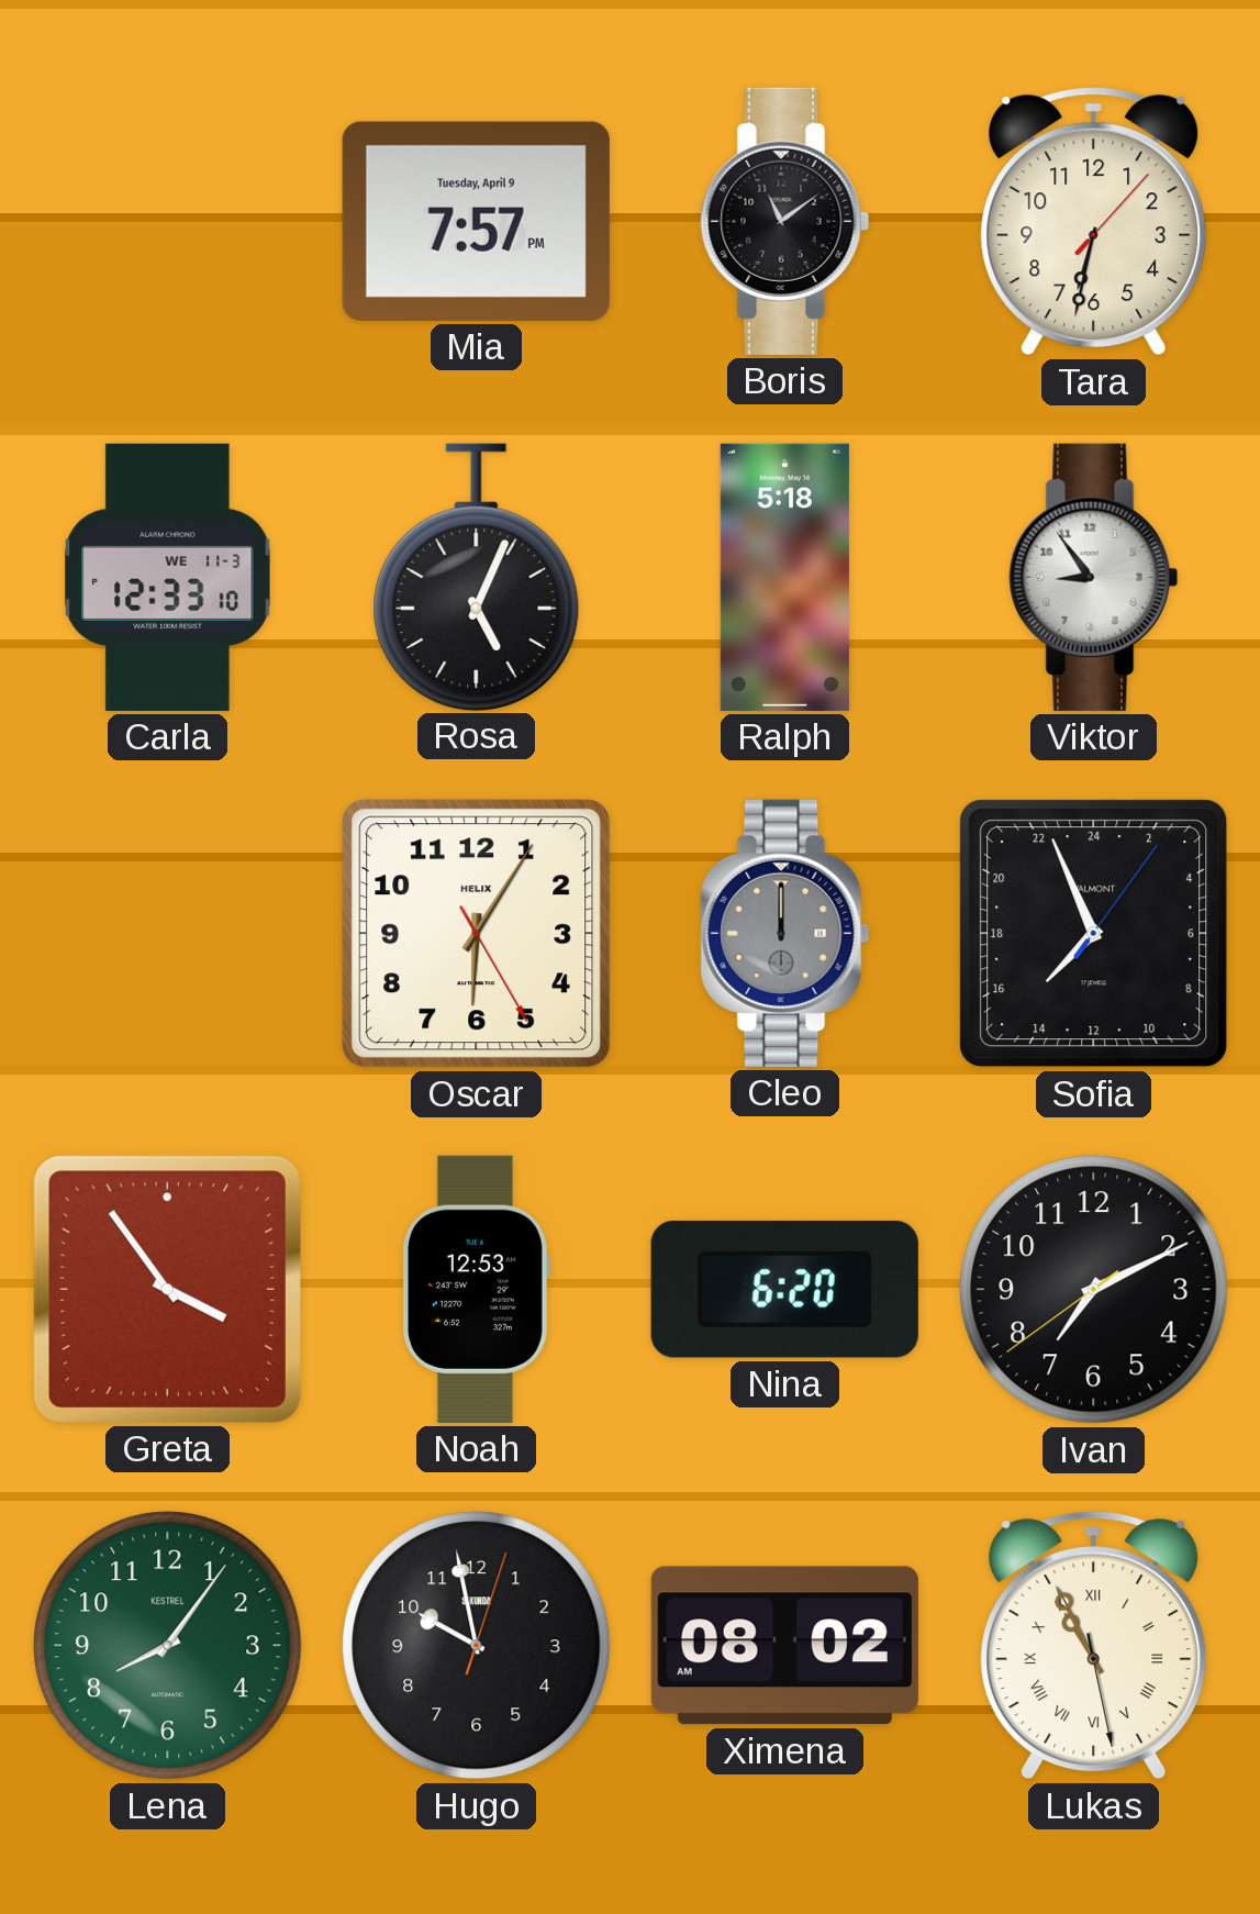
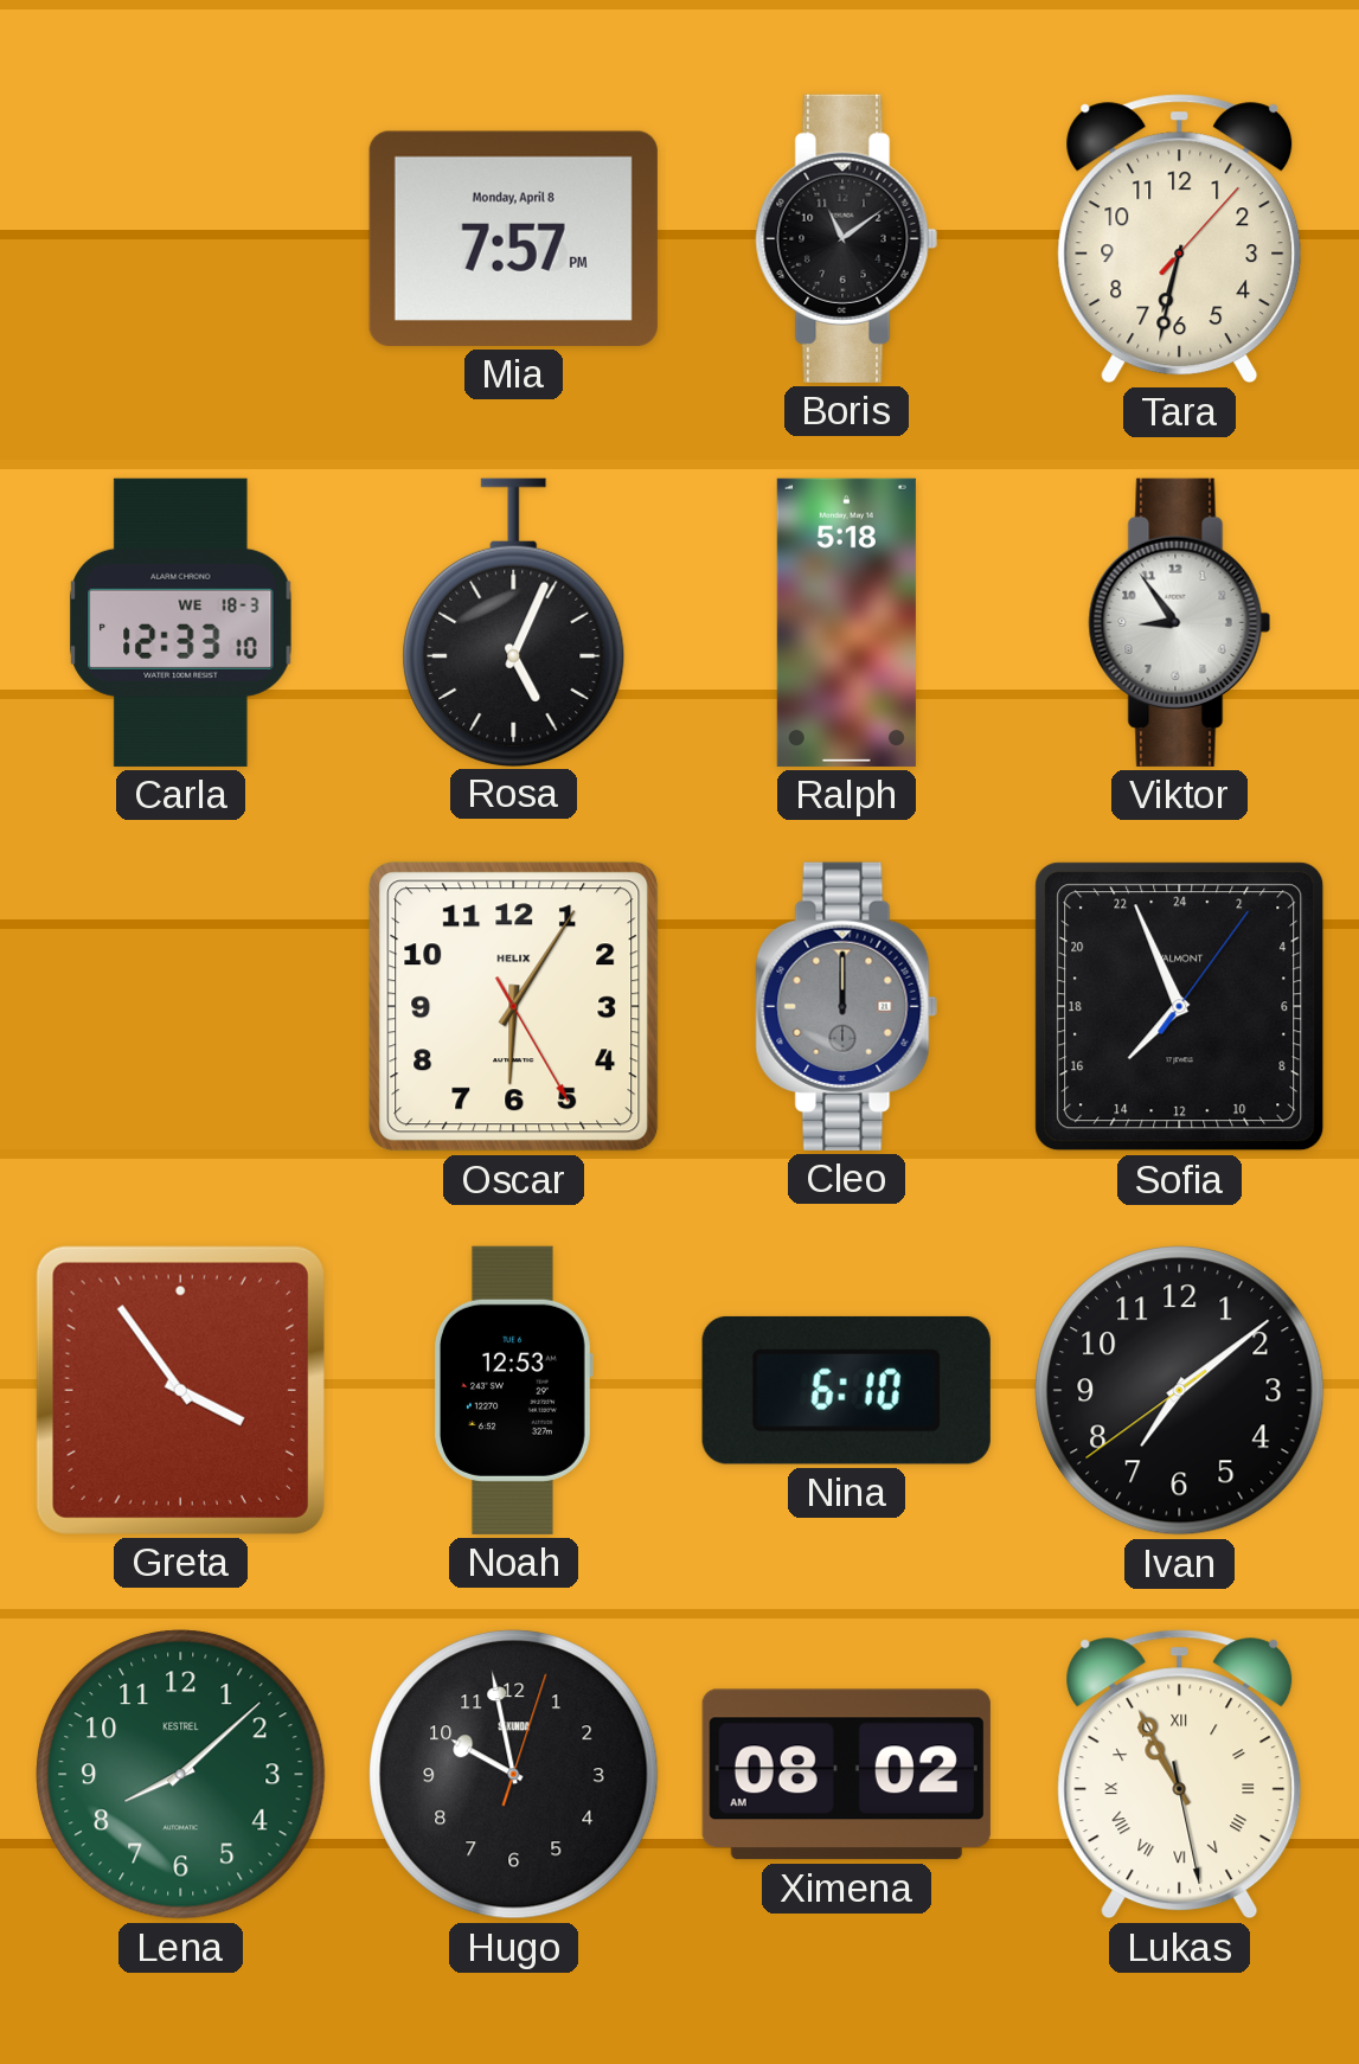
Mia date: Tuesday, April 9 -> Monday, April 8
Carla date: WE 11-3 -> WE 18-3
Nina: 6:20 -> 6:10
Ivan: 7:10 -> 7:08
Lena: 8:06 -> 8:08
